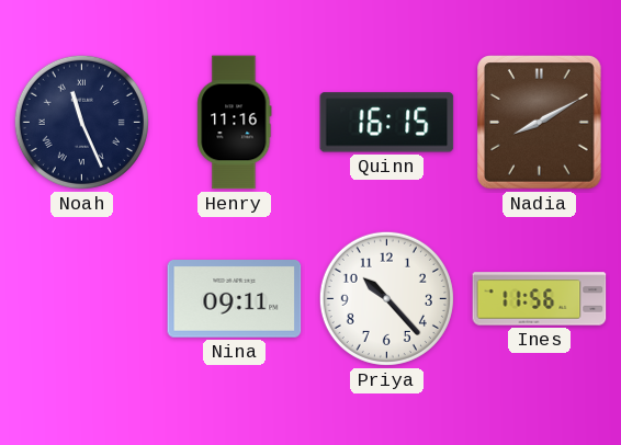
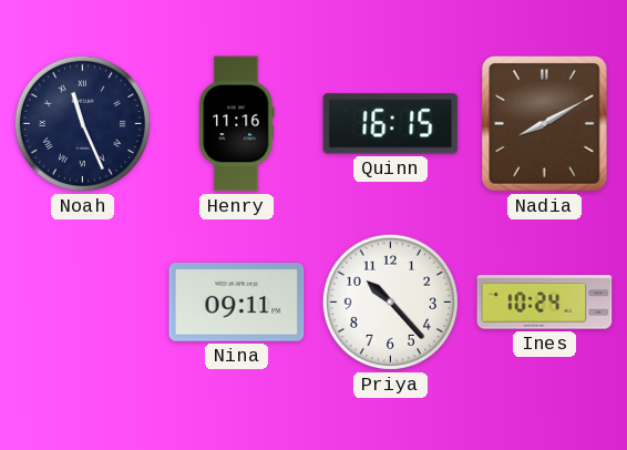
Ines: 11:56 -> 10:24
